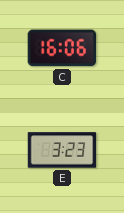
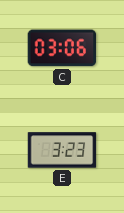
C: 16:06 -> 03:06
